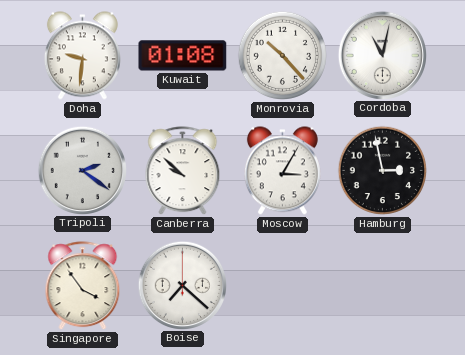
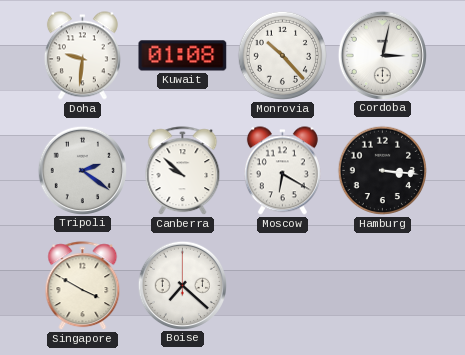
Cordoba: 11:02 -> 3:02
Moscow: 3:05 -> 6:20
Hamburg: 2:58 -> 3:16
Singapore: 3:54 -> 3:50
